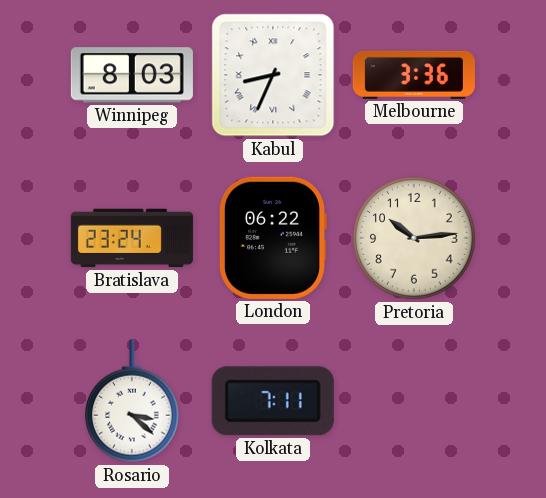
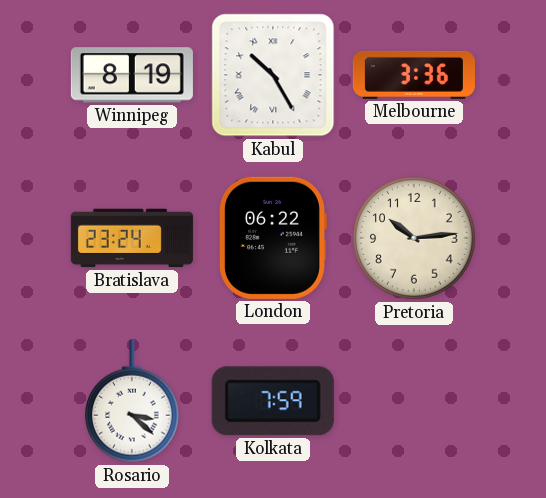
Winnipeg: 8:03 -> 8:19
Kabul: 8:34 -> 10:25
Kolkata: 7:11 -> 7:59
